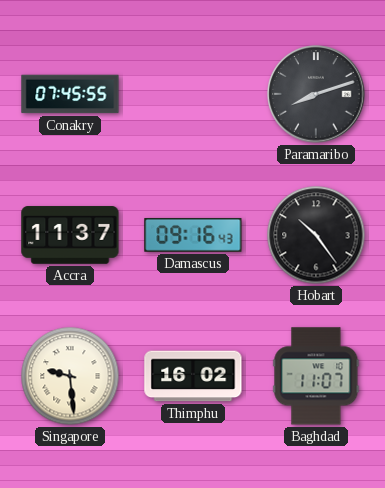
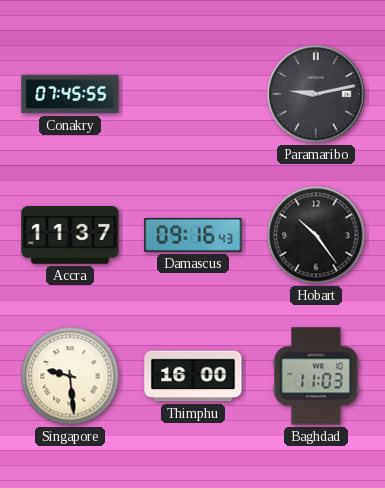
Paramaribo: 8:12 -> 9:13
Thimphu: 16:02 -> 16:00
Baghdad: 11:07 -> 11:03
